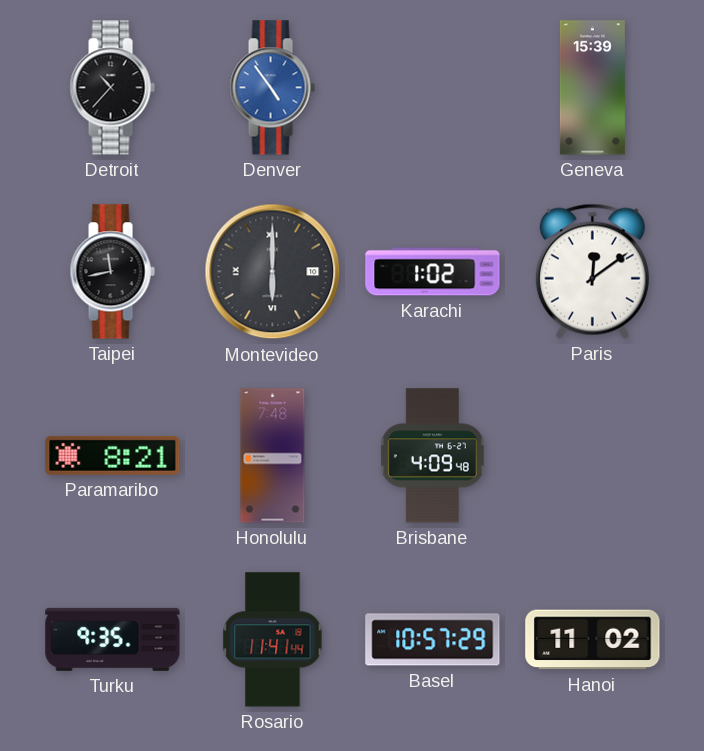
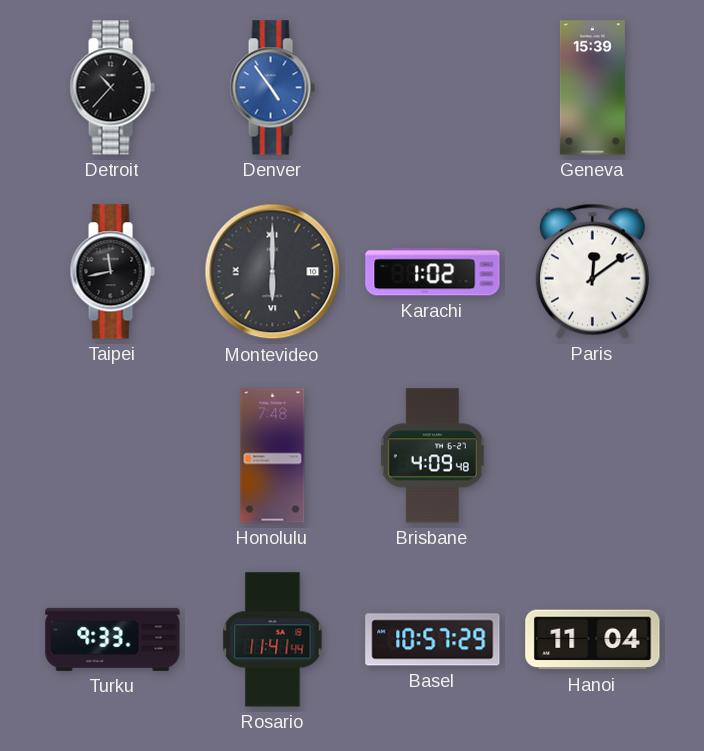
Paramaribo: 8:21 -> none
Turku: 9:35 -> 9:33
Hanoi: 11:02 -> 11:04
